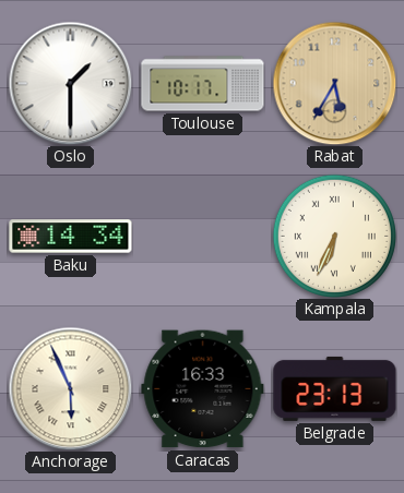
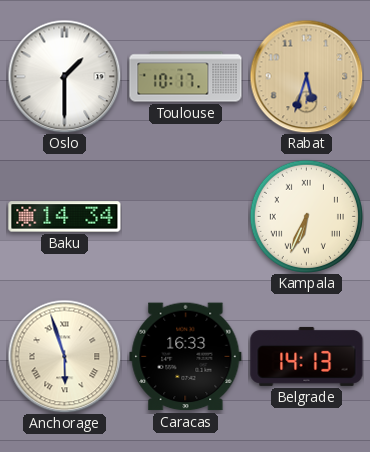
Rabat: 5:35 -> 5:33
Anchorage: 5:56 -> 5:57
Belgrade: 23:13 -> 14:13
